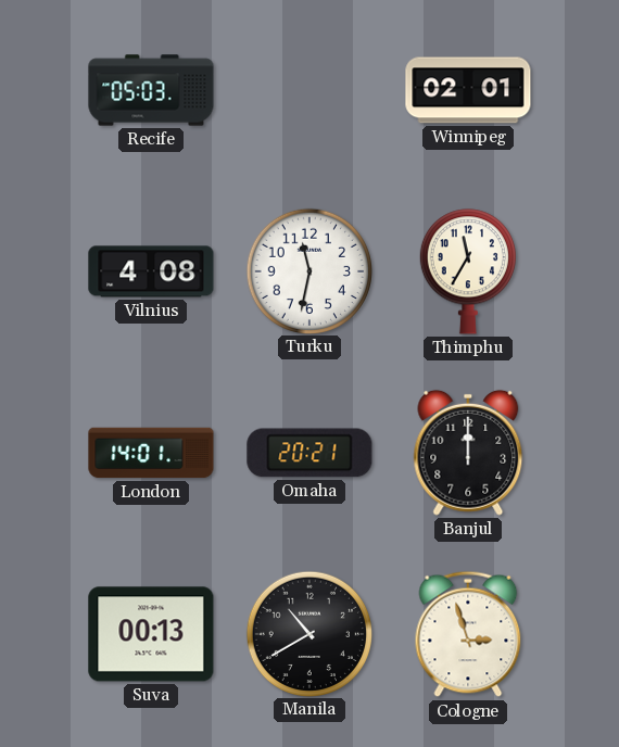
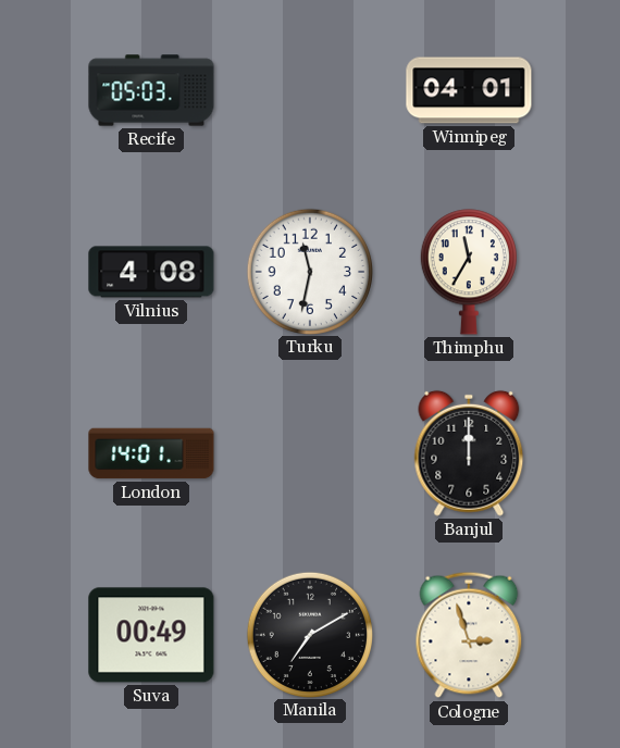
Winnipeg: 02:01 -> 04:01
Omaha: 20:21 -> none
Suva: 00:13 -> 00:49
Manila: 10:40 -> 7:10
